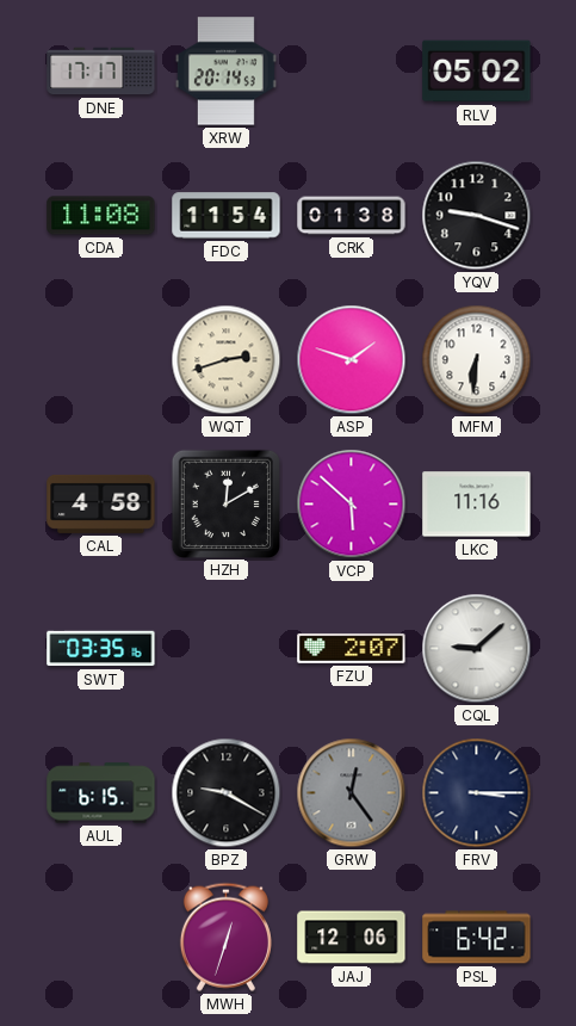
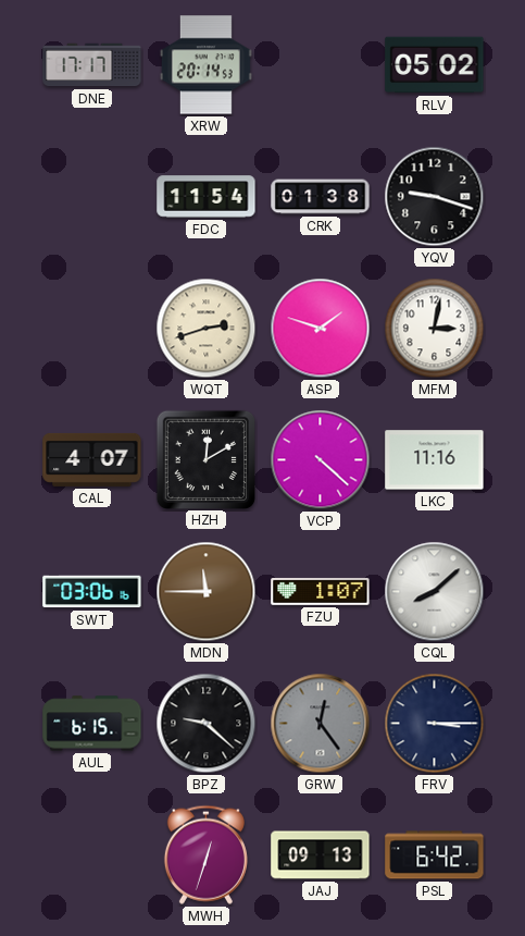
CDA: 11:08 -> none
MFM: 6:31 -> 3:02
CAL: 4:58 -> 4:07
VCP: 5:52 -> 4:22
SWT: 03:35 -> 03:06
MDN: none -> 11:45
FZU: 2:07 -> 1:07
CQL: 9:08 -> 8:08
BPZ: 9:20 -> 9:22
JAJ: 12:06 -> 09:13
